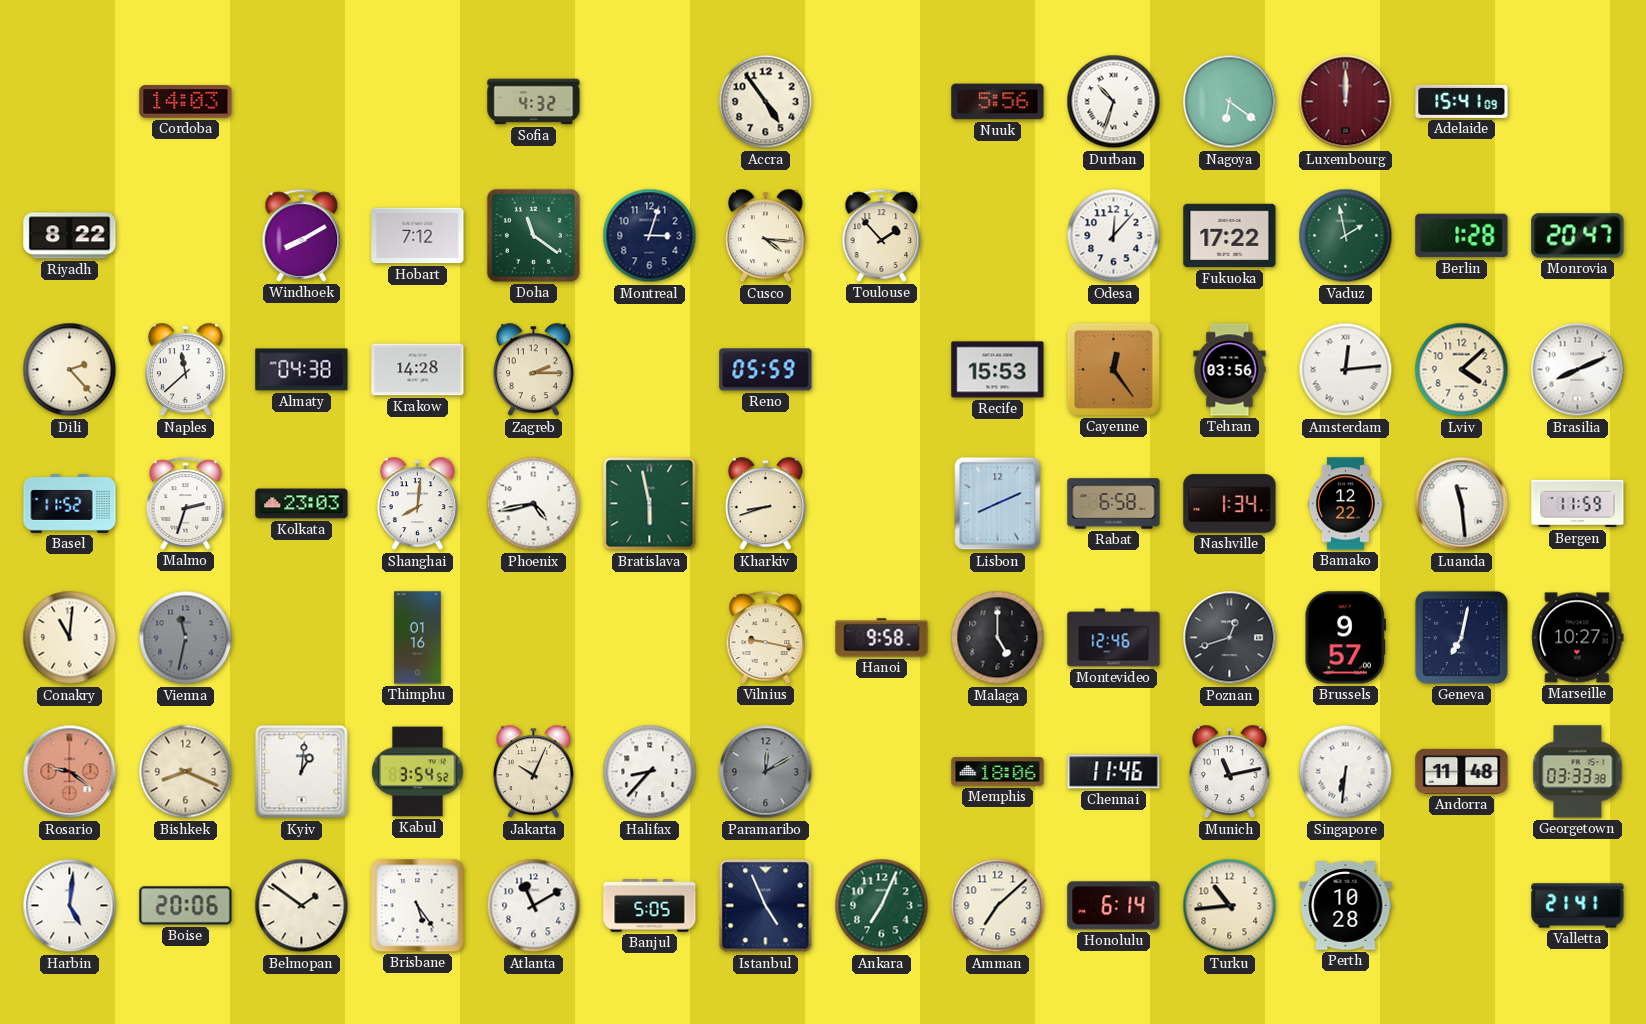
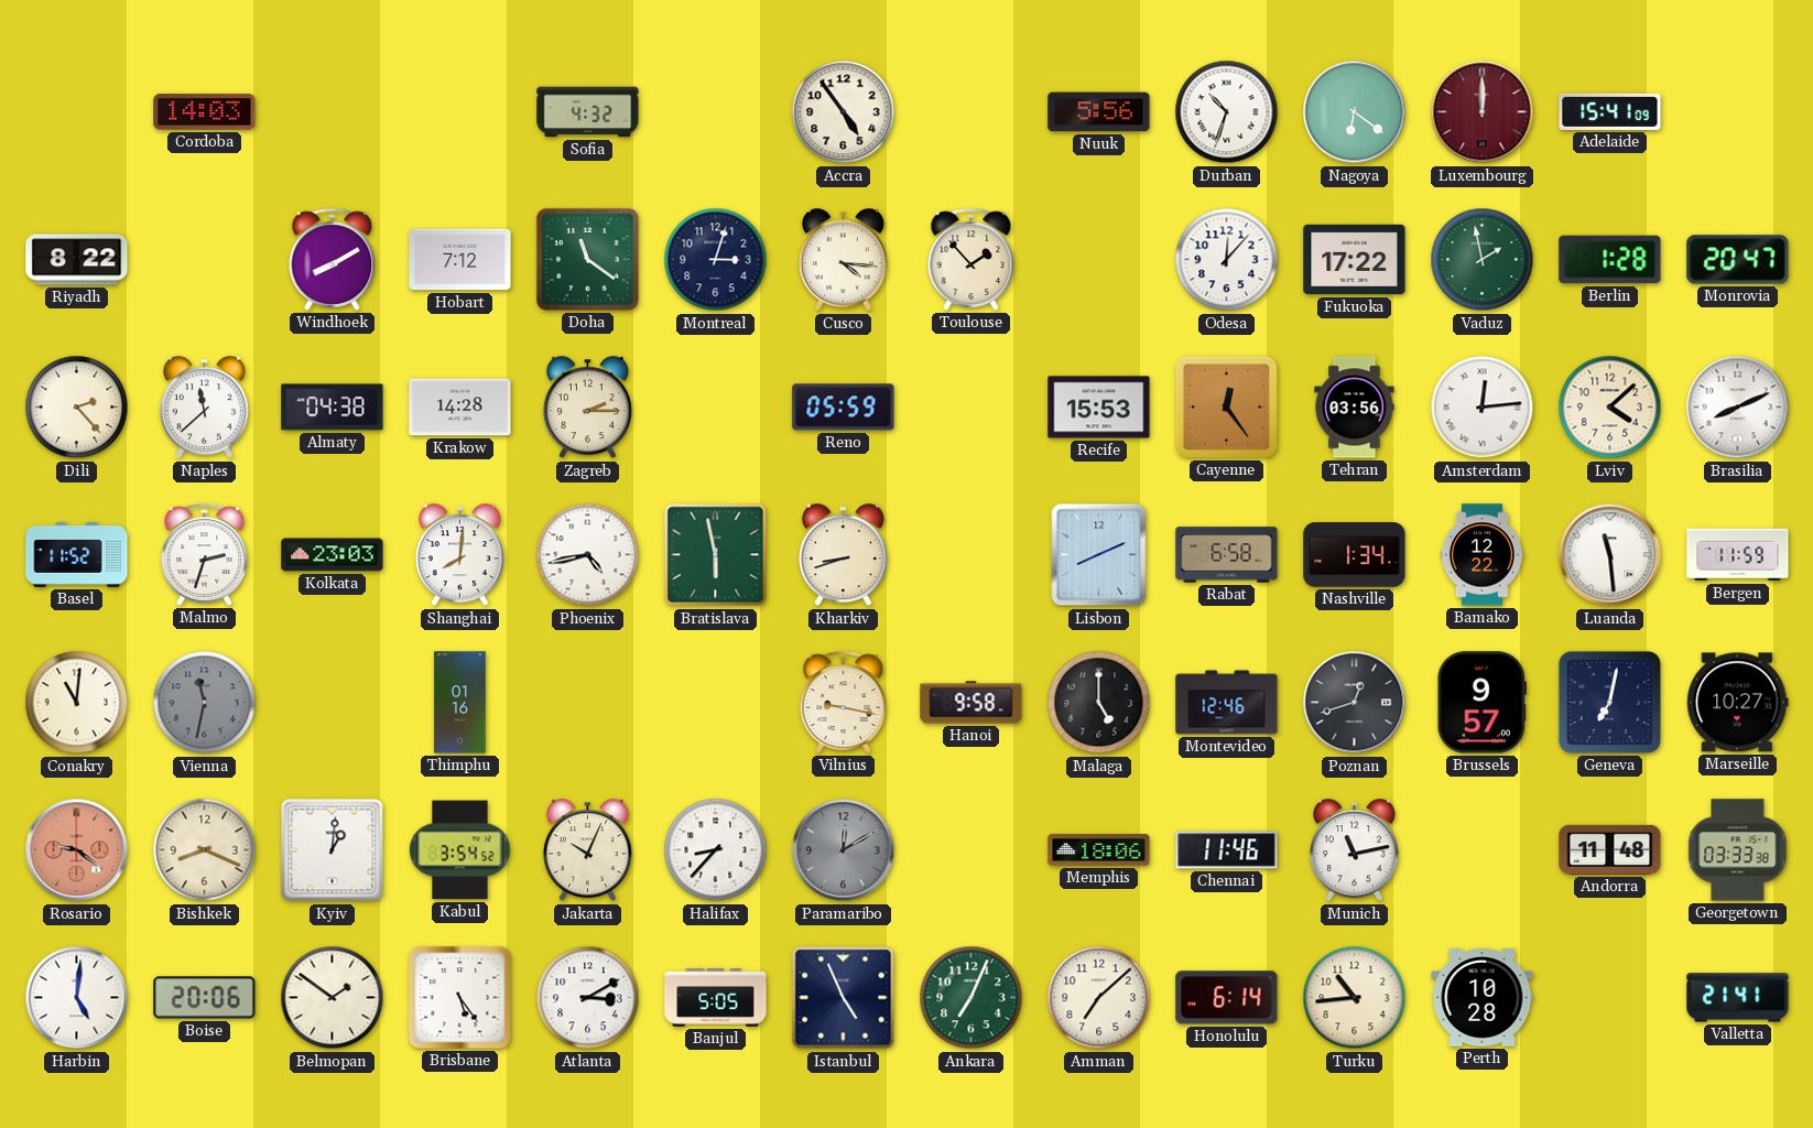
Singapore: 6:31 -> none
Atlanta: 11:10 -> 3:10
